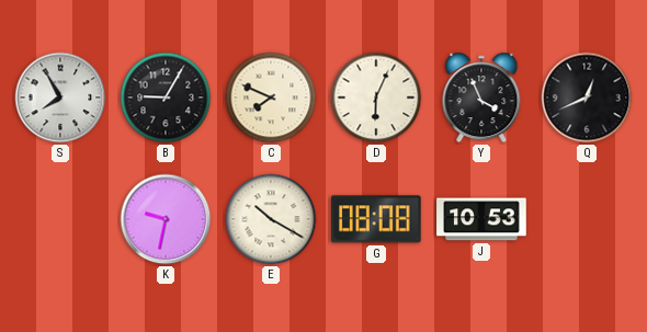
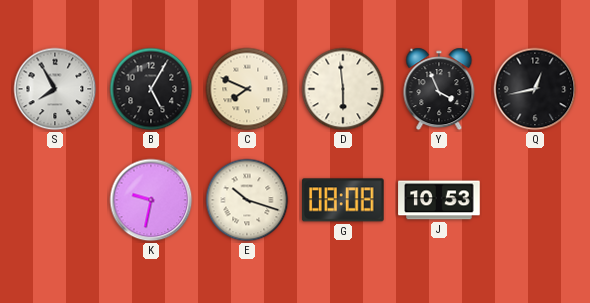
B: 9:05 -> 5:05
D: 6:04 -> 5:59
Q: 12:41 -> 12:43
E: 10:20 -> 10:18
